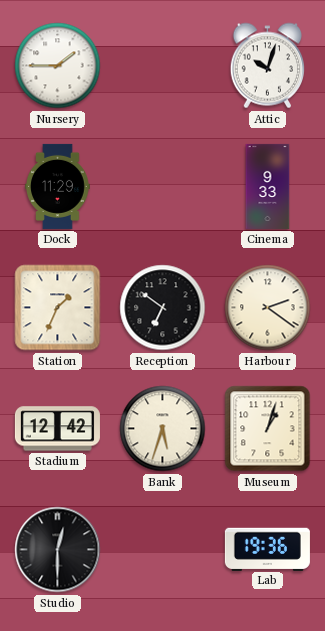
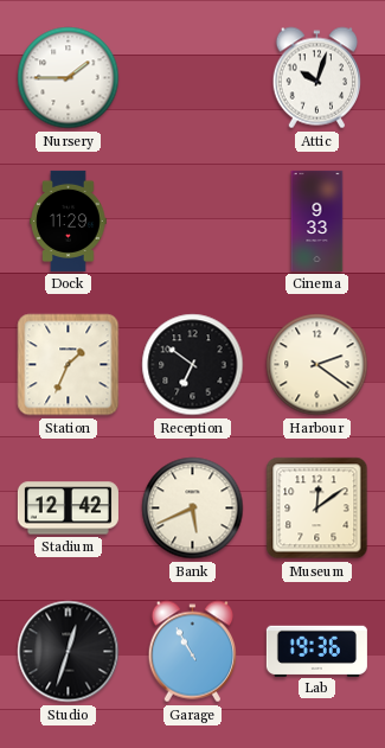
Bank: 5:33 -> 5:41
Museum: 1:03 -> 12:09
Studio: 12:30 -> 12:33
Garage: none -> 10:55
